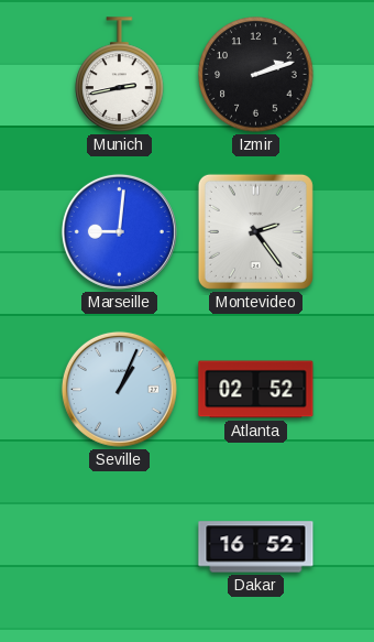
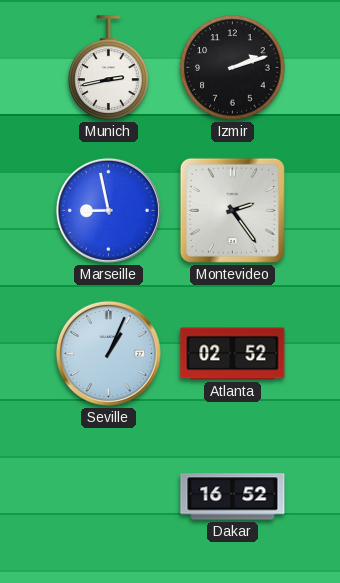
Marseille: 9:01 -> 8:58
